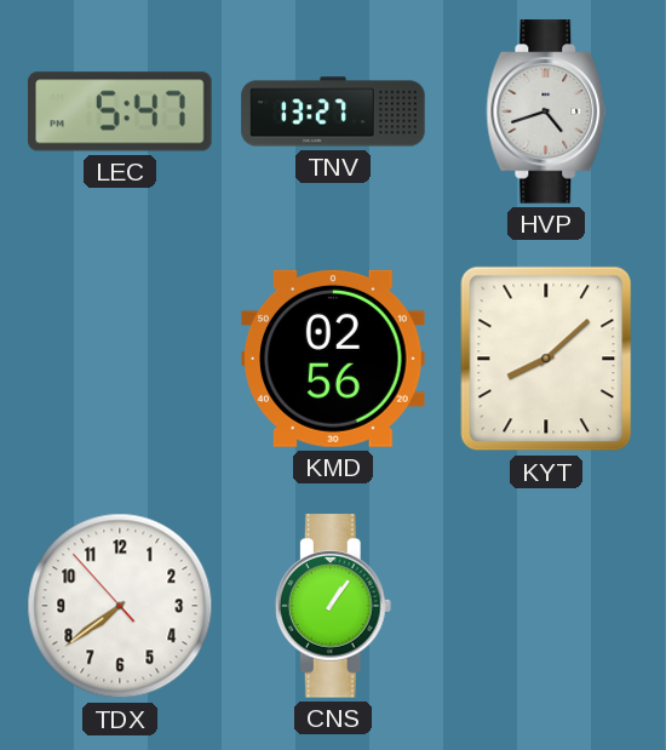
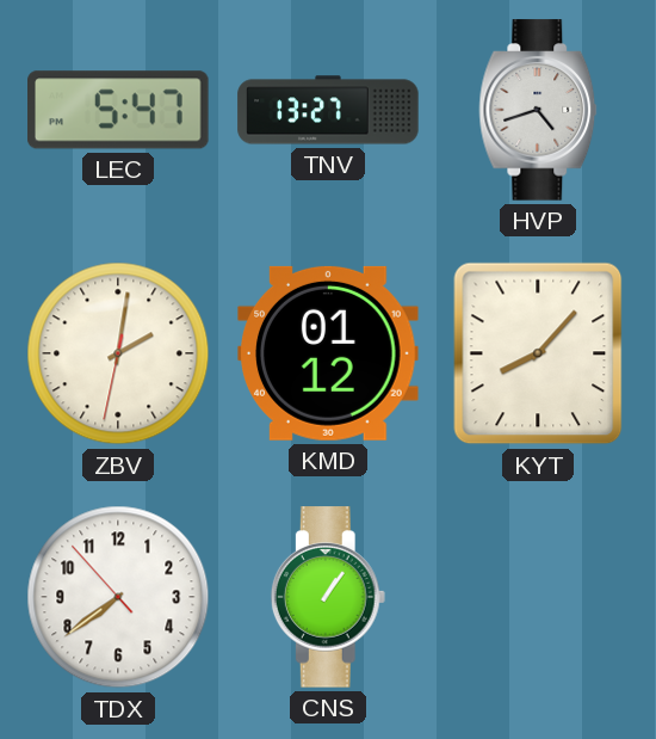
ZBV: none -> 2:01
KMD: 02:56 -> 01:12
KYT: 8:08 -> 8:07
